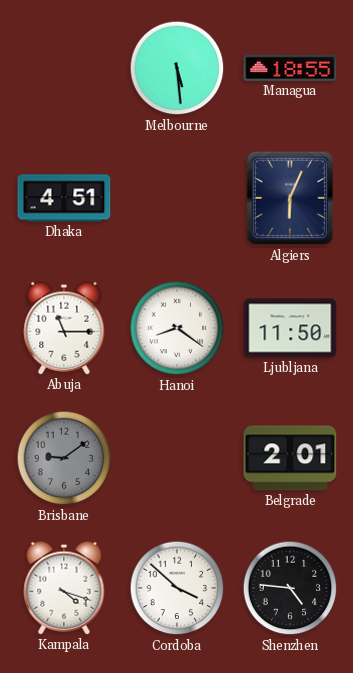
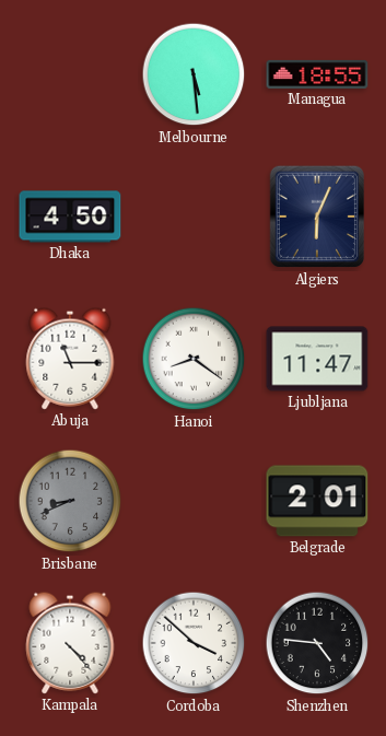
Dhaka: 4:51 -> 4:50
Ljubljana: 11:50 -> 11:47
Brisbane: 9:09 -> 8:41
Kampala: 4:18 -> 4:23
